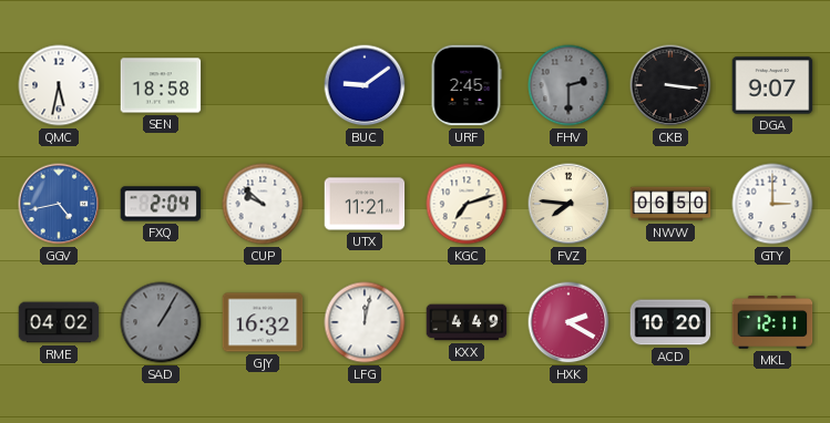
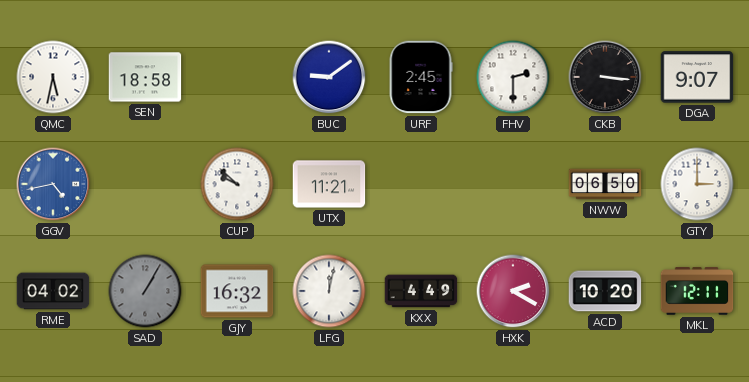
FHV dial: grey -> white
FXQ: 2:04 -> none
KGC: 7:12 -> none
FVZ: 7:46 -> none
